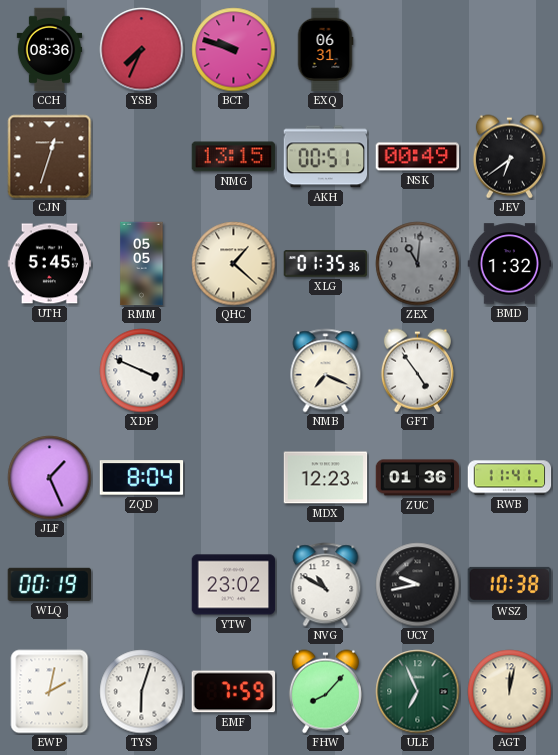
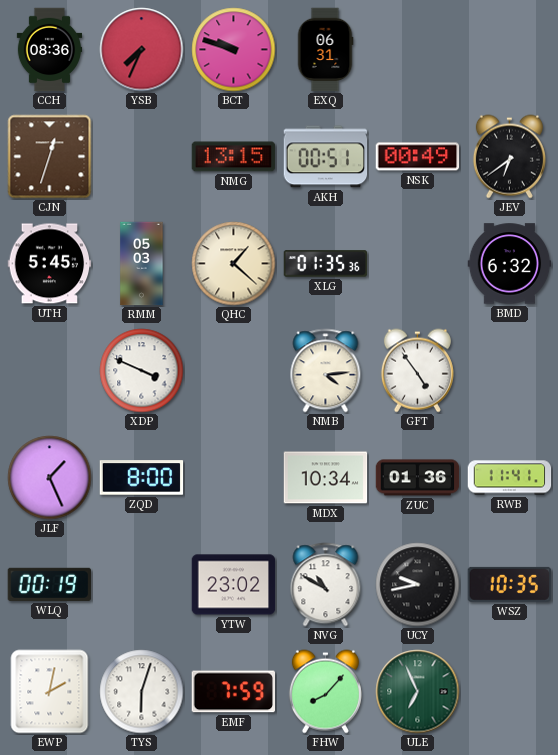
RMM: 05:05 -> 05:03
ZEX: 11:01 -> none
BMD: 1:32 -> 6:32
NMB: 7:19 -> 4:14
ZQD: 8:04 -> 8:00
MDX: 12:23 -> 10:34
WSZ: 10:38 -> 10:35
AGT: 12:02 -> none
